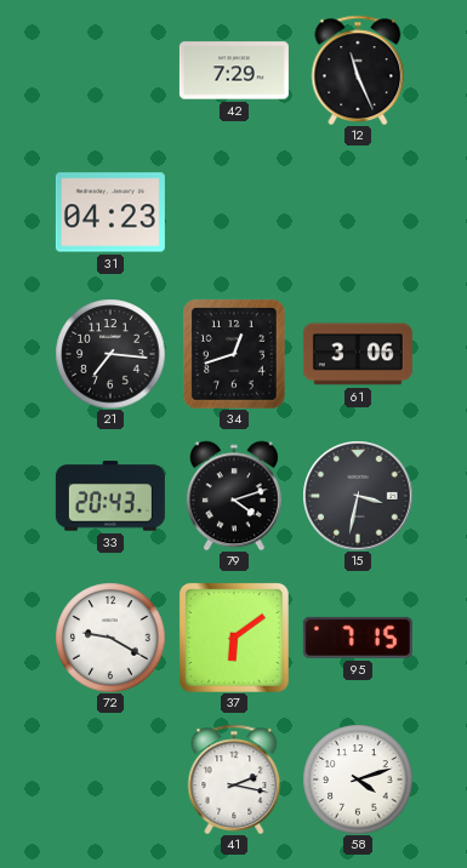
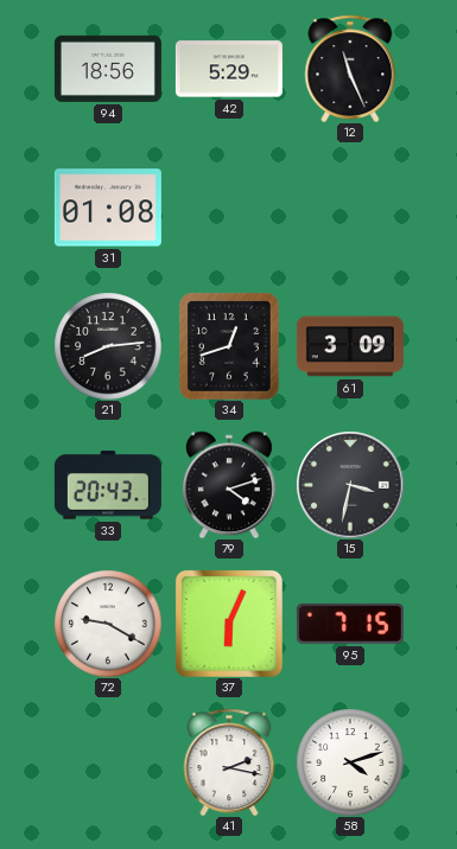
94: none -> 18:56
42: 7:29 -> 5:29
31: 04:23 -> 01:08
21: 7:16 -> 8:14
61: 3:06 -> 3:09
37: 6:09 -> 6:04
